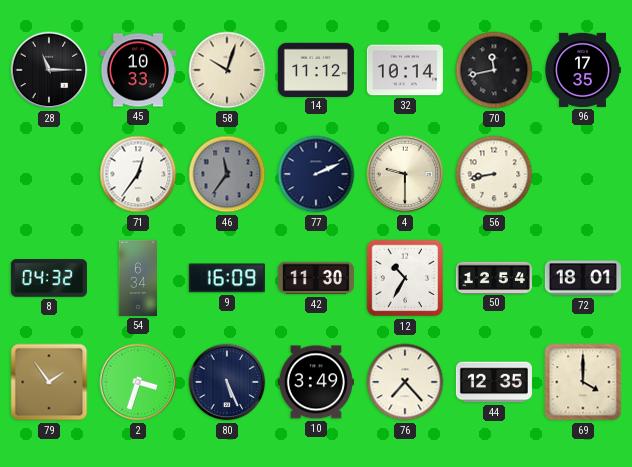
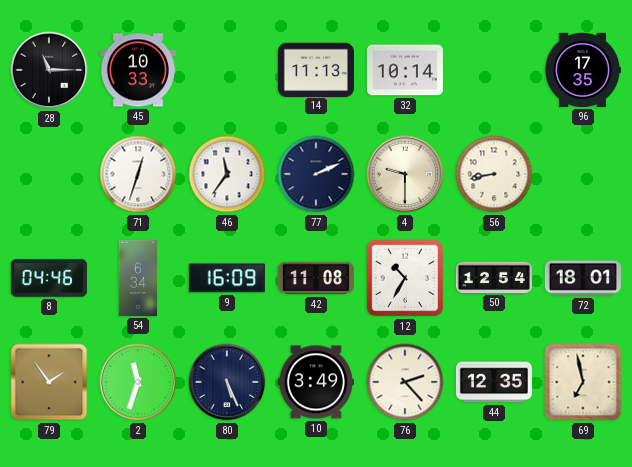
58: 10:03 -> none
14: 11:12 -> 11:13
70: 11:43 -> none
71: 12:36 -> 12:33
46 dial: grey -> white
8: 04:32 -> 04:46
42: 11:30 -> 11:08
2: 3:33 -> 11:33
76: 7:23 -> 2:23
69: 4:00 -> 6:58
